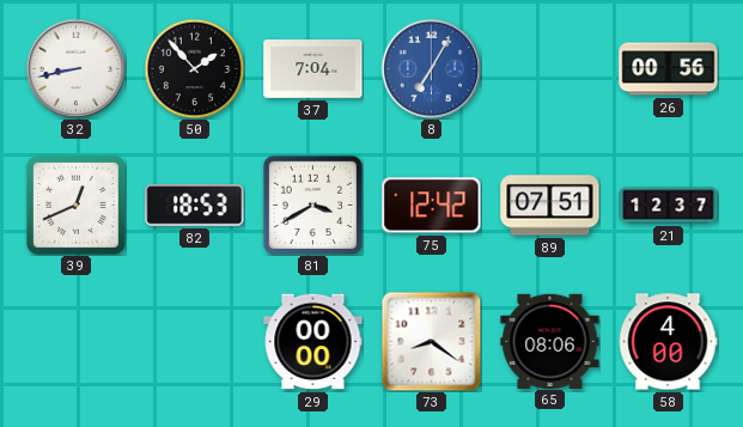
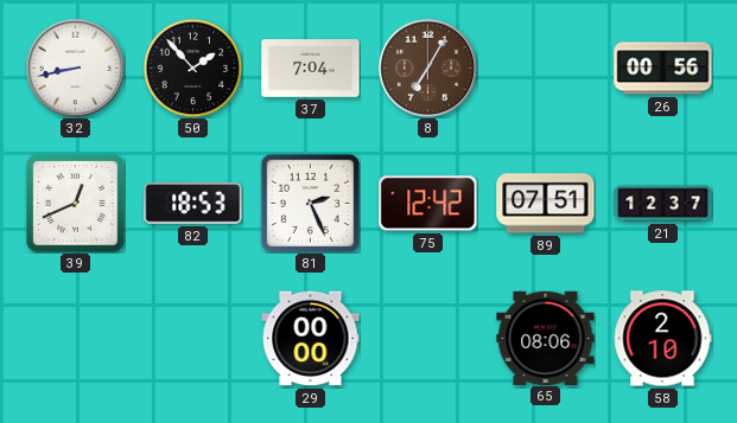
8 dial: blue -> brown
81: 3:40 -> 2:26
73: 8:21 -> none
58: 4:00 -> 2:10
